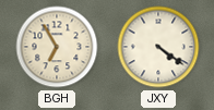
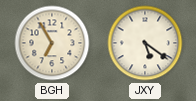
JXY: 4:21 -> 5:21
